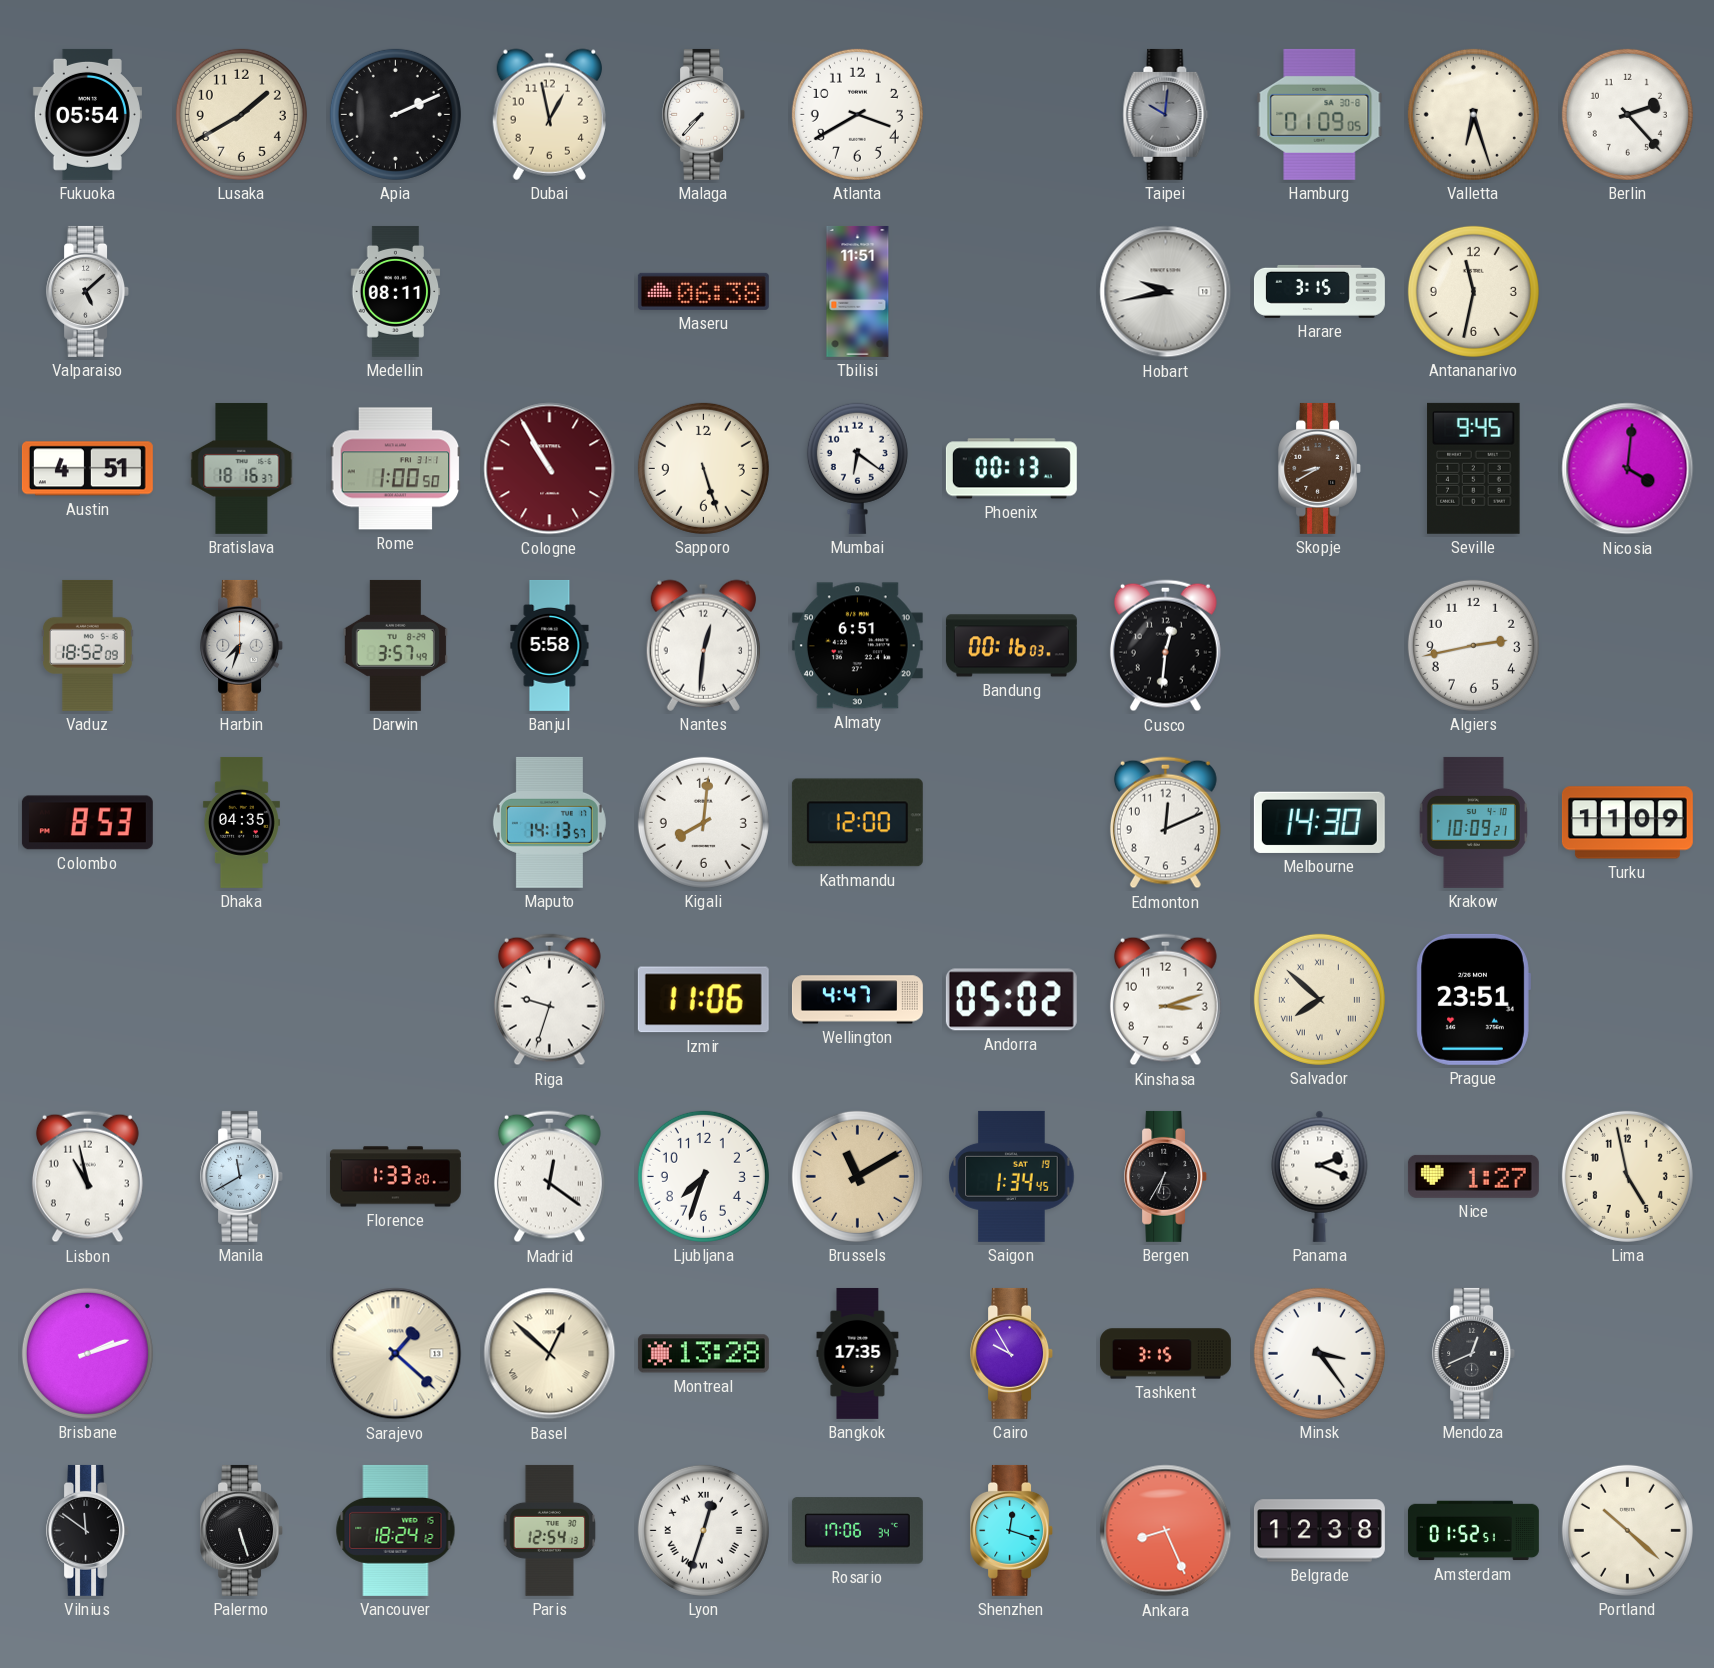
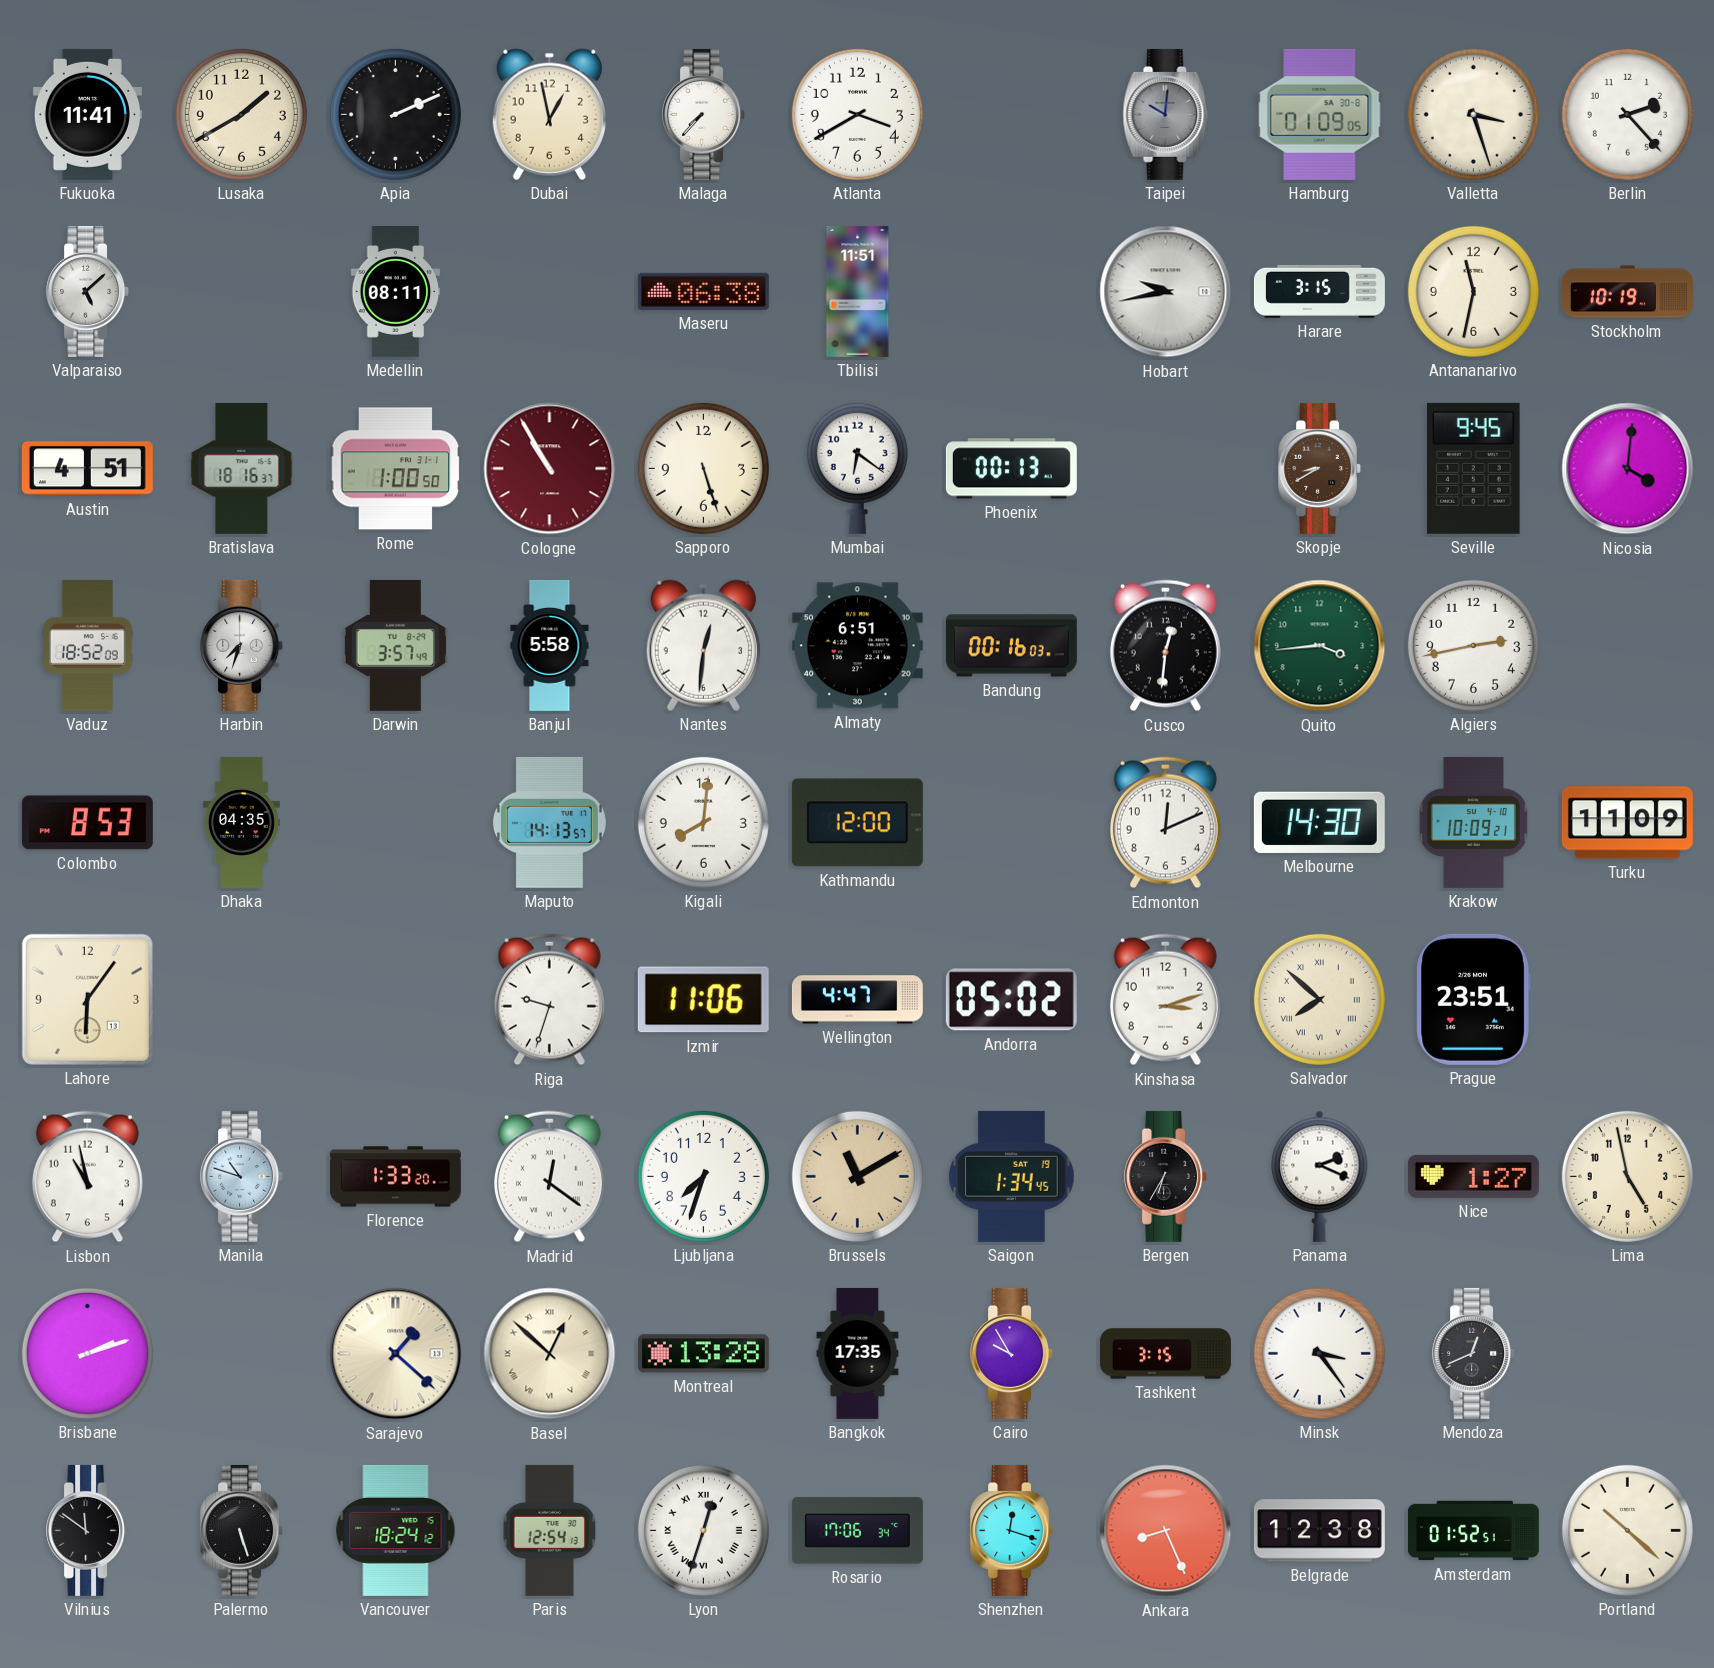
Fukuoka: 05:54 -> 11:41
Valletta: 6:27 -> 3:27
Stockholm: none -> 10:19
Quito: none -> 3:44
Lahore: none -> 6:06
Manila: 11:40 -> 10:48
